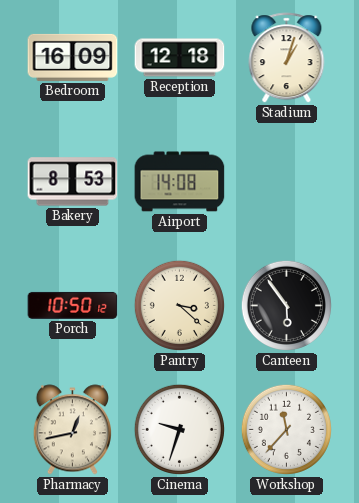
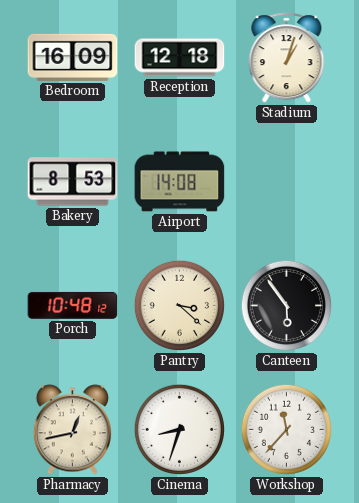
Porch: 10:50 -> 10:48
Cinema: 9:33 -> 8:33
